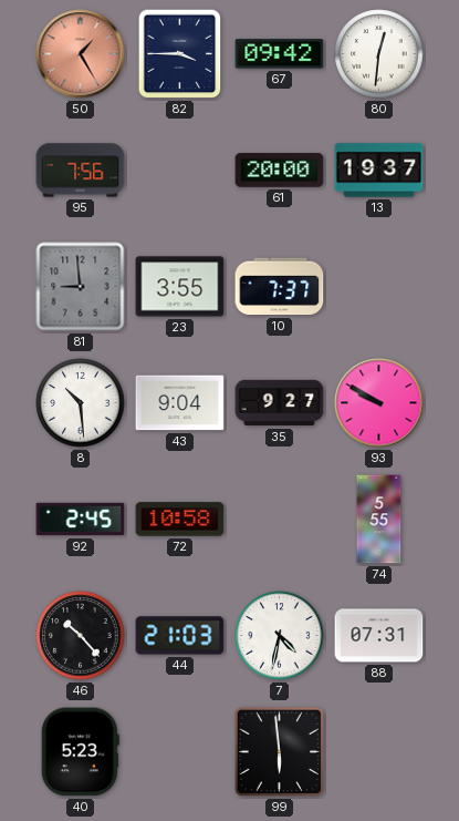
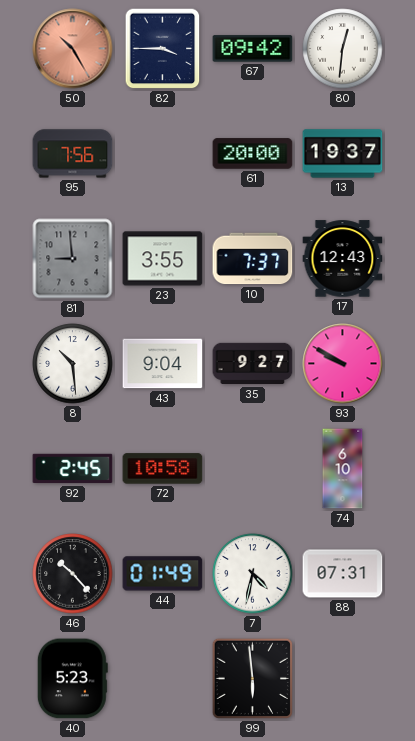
50: 1:25 -> 10:25
17: none -> 12:43
74: 5:55 -> 6:10
44: 21:03 -> 01:49
